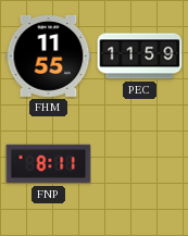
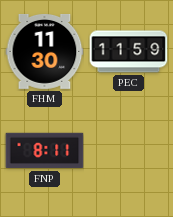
FHM: 11:55 -> 11:30
